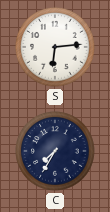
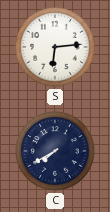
C: 7:35 -> 7:40
